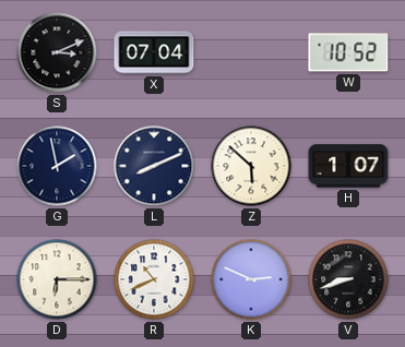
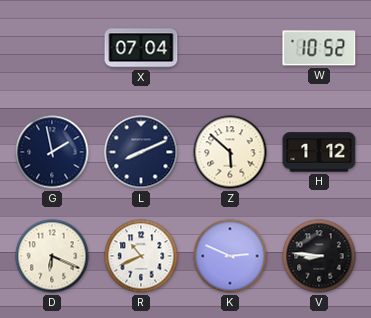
S: 3:11 -> none
H: 1:07 -> 1:12
D: 6:15 -> 6:19
V: 8:42 -> 8:46
